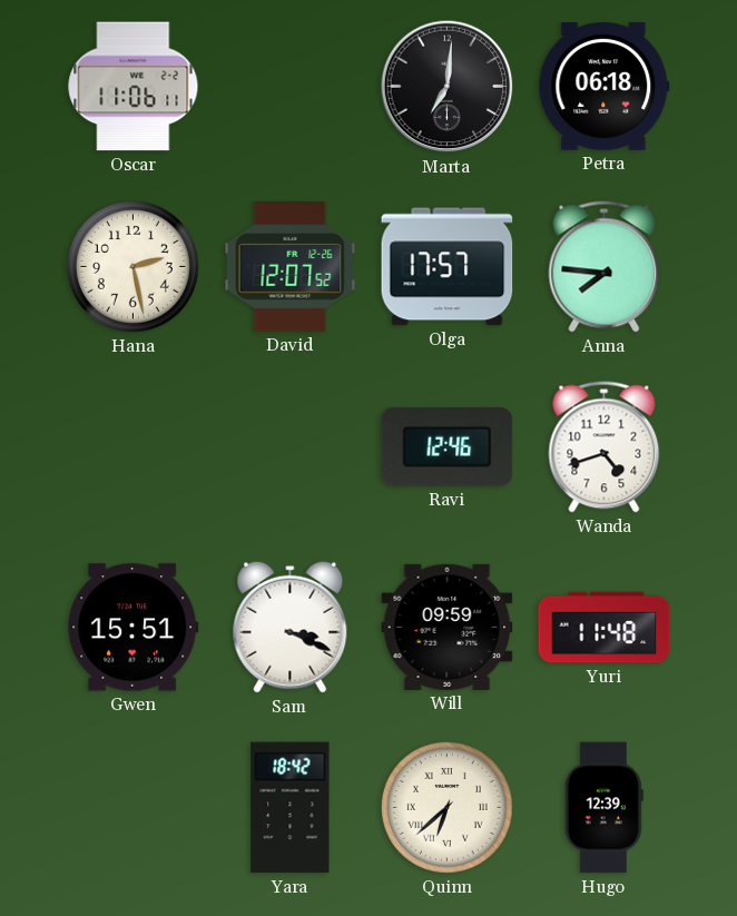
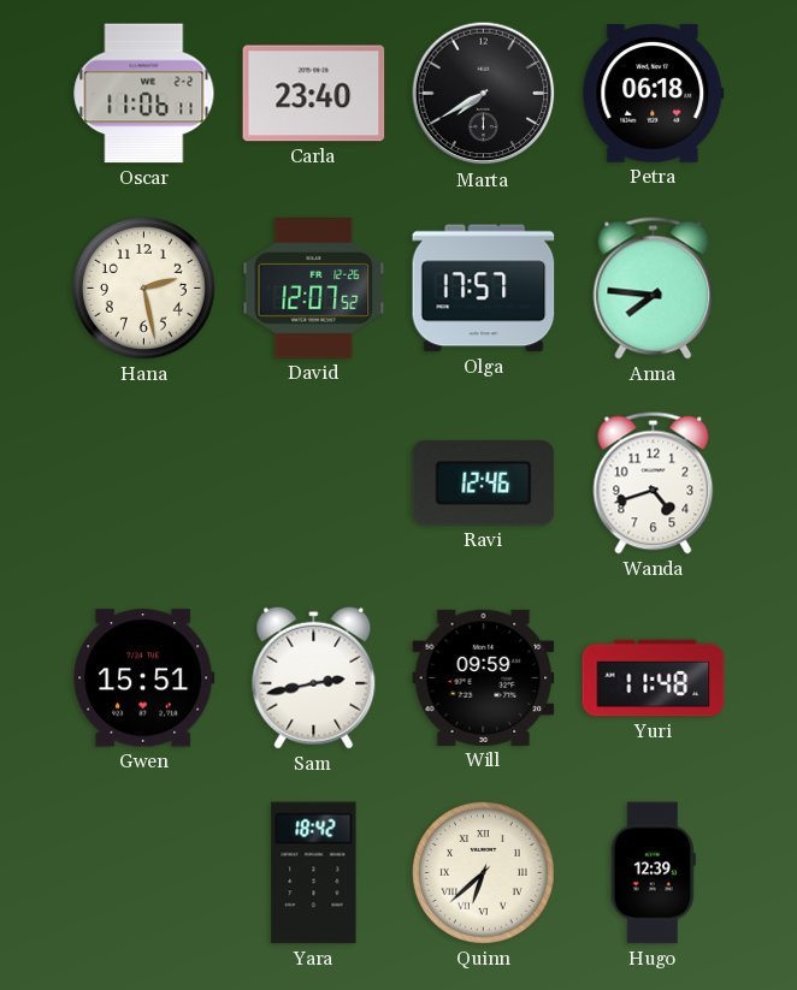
Carla: none -> 23:40
Marta: 7:01 -> 7:40
Sam: 3:19 -> 2:43
